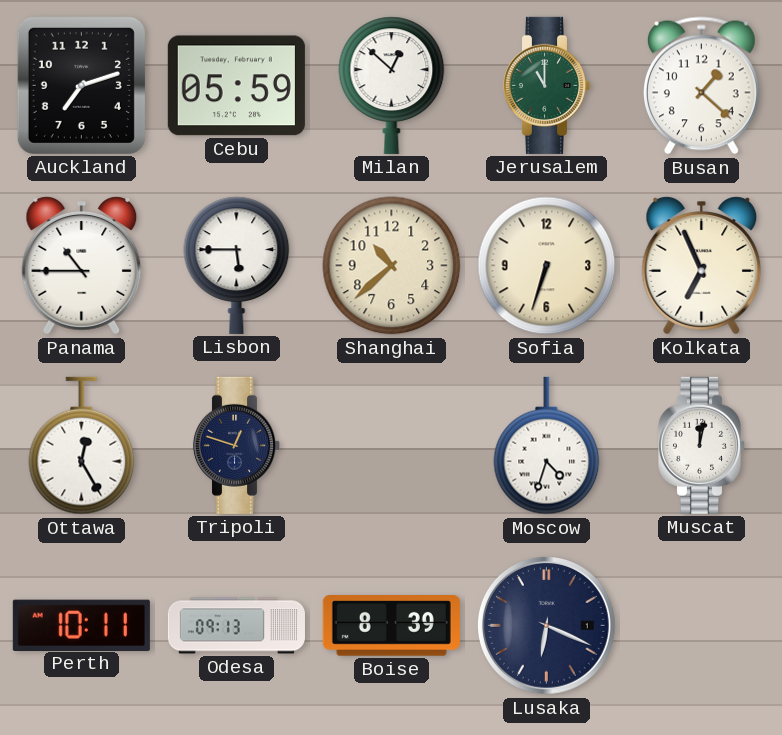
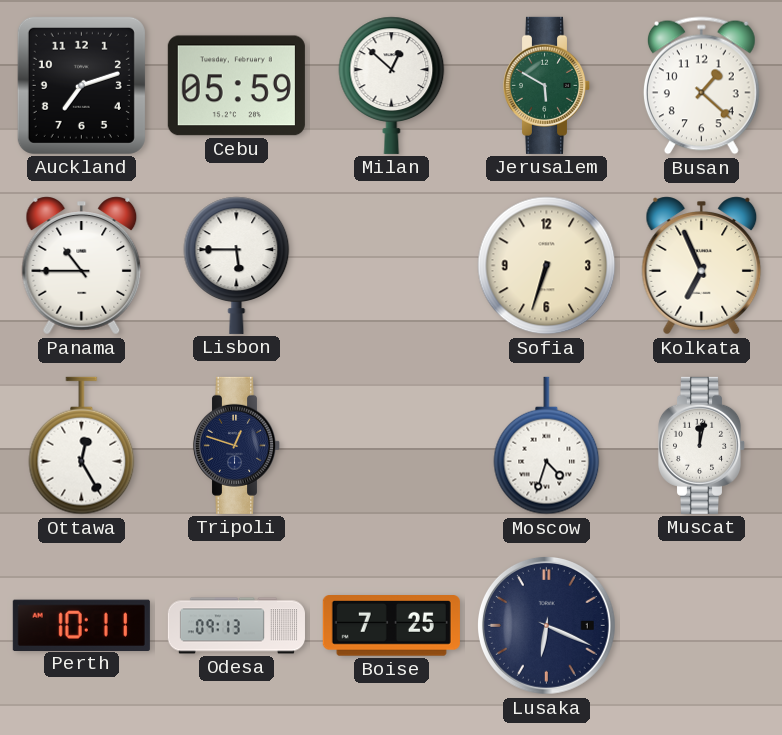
Jerusalem: 11:00 -> 5:50
Shanghai: 10:38 -> none
Boise: 8:39 -> 7:25
